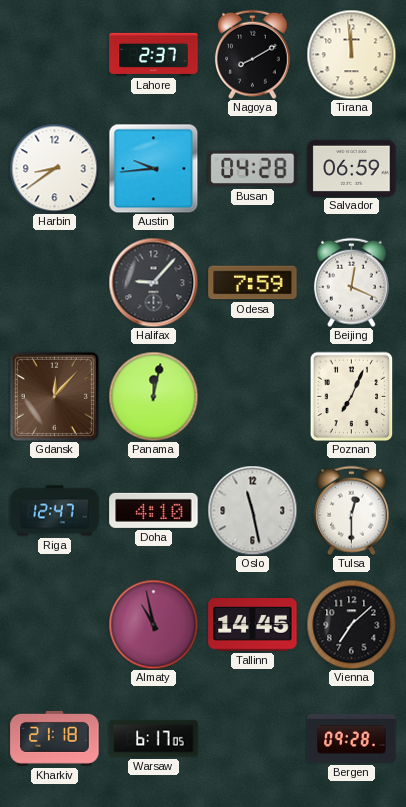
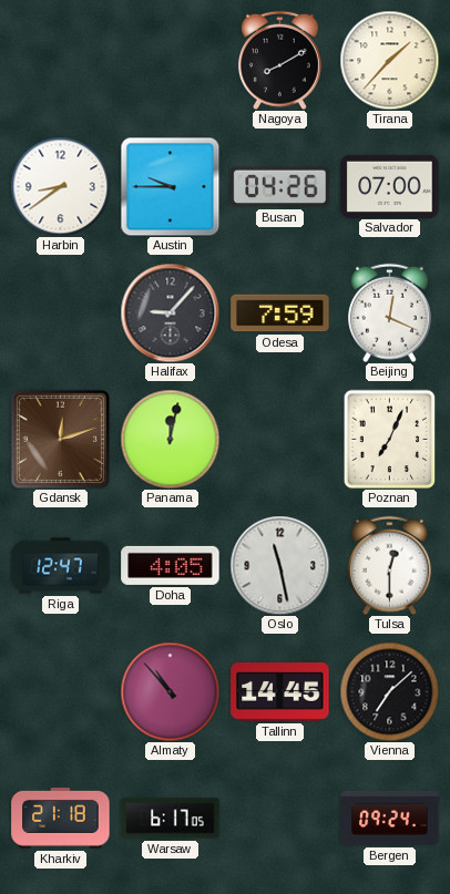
Lahore: 2:37 -> none
Tirana: 11:59 -> 1:37
Austin: 9:44 -> 9:45
Busan: 04:28 -> 04:26
Salvador: 06:59 -> 07:00
Gdansk: 12:07 -> 12:12
Doha: 4:10 -> 4:05
Almaty: 10:58 -> 10:53
Bergen: 09:28 -> 09:24
